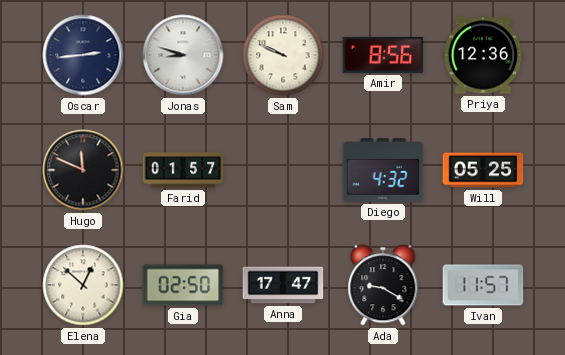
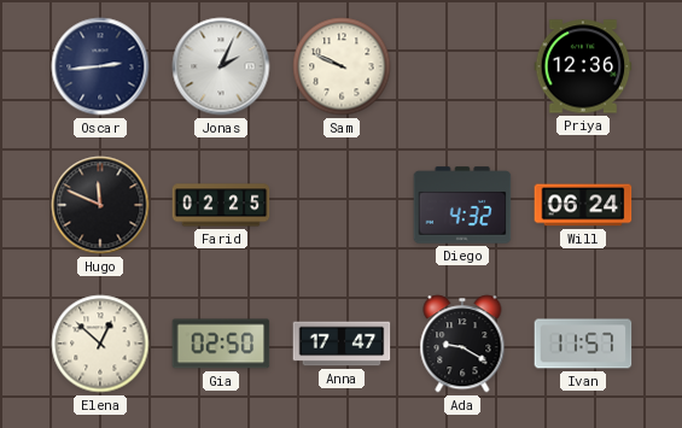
Jonas: 8:48 -> 2:04
Amir: 8:56 -> none
Farid: 01:57 -> 02:25
Will: 05:25 -> 06:24
